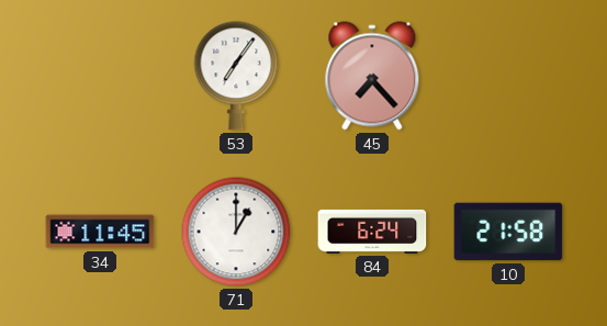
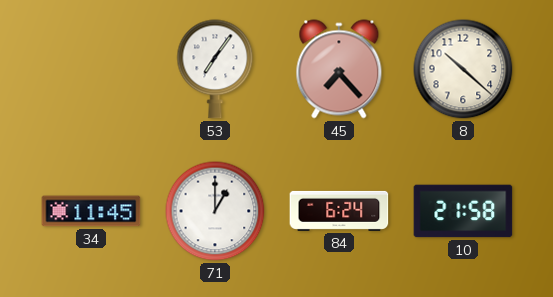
8: none -> 10:22
